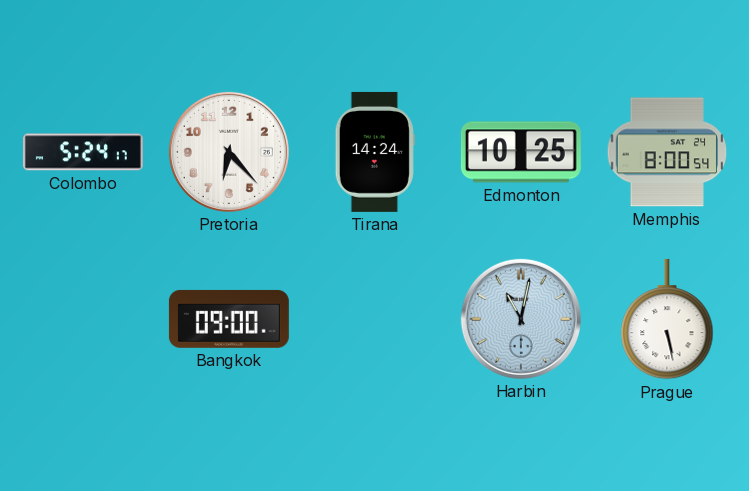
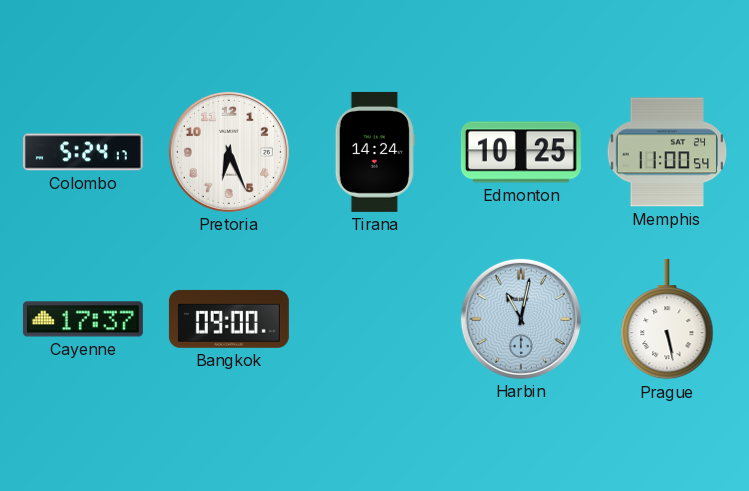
Pretoria: 6:23 -> 6:26
Memphis: 8:00 -> 11:00
Cayenne: none -> 17:37
